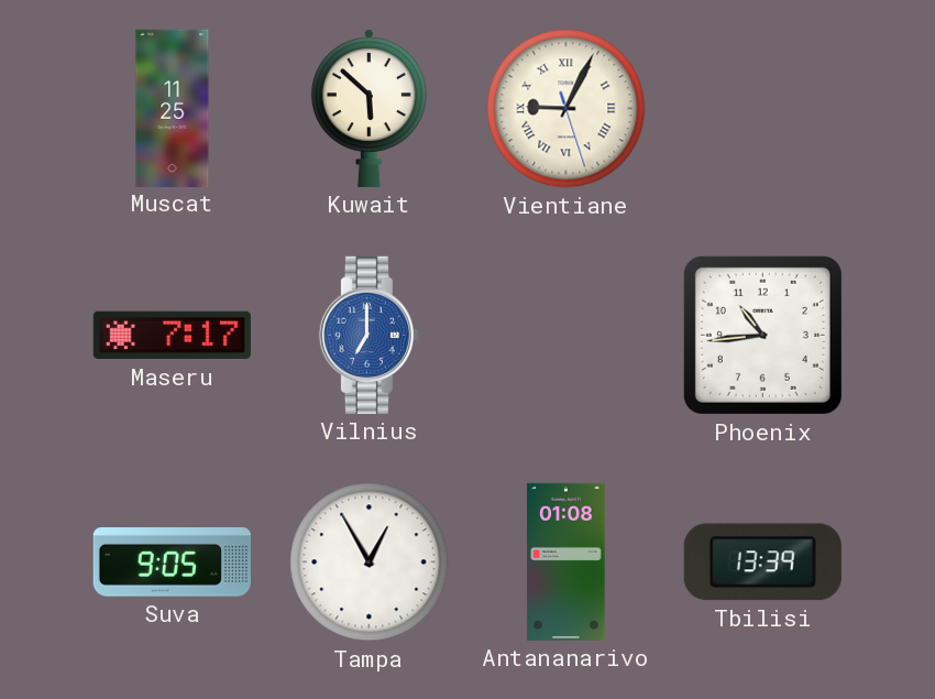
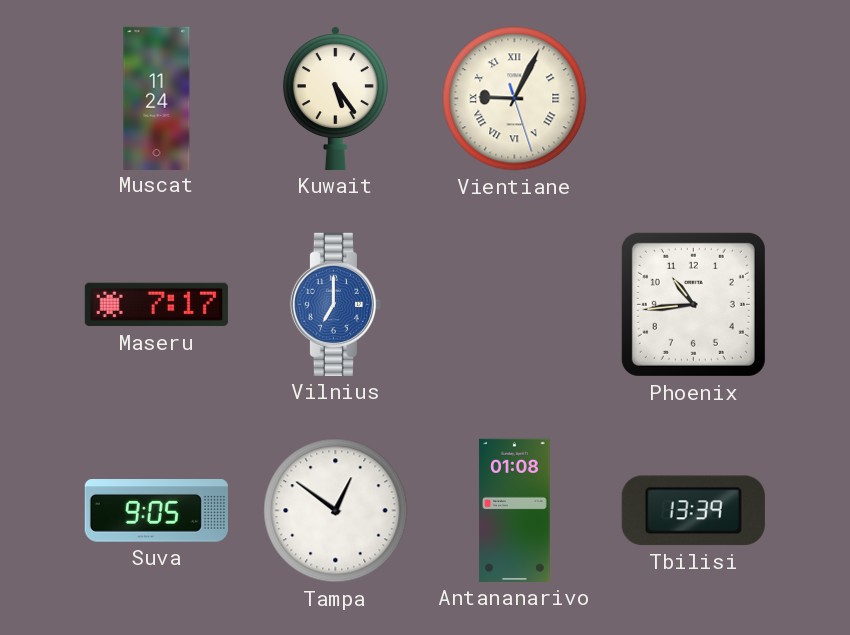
Muscat: 11:25 -> 11:24
Kuwait: 5:52 -> 5:24
Tampa: 12:55 -> 12:51
